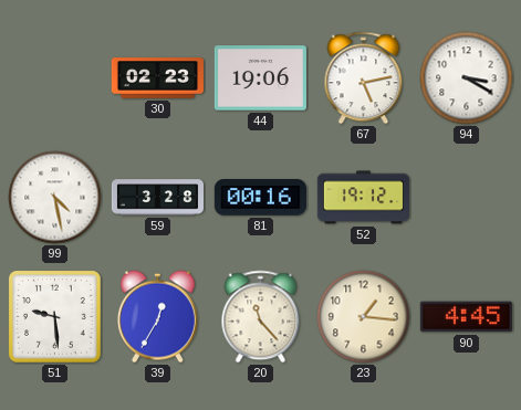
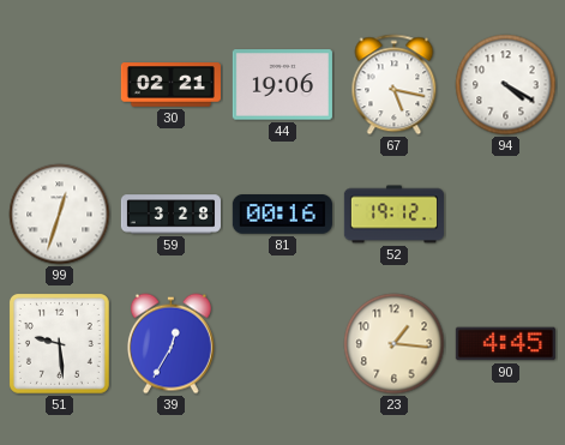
30: 02:23 -> 02:21
67: 5:13 -> 5:17
94: 3:20 -> 4:20
99: 4:28 -> 12:33
20: 11:23 -> none
